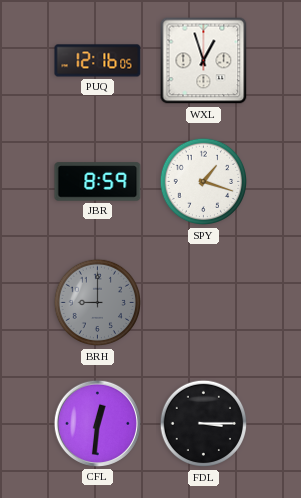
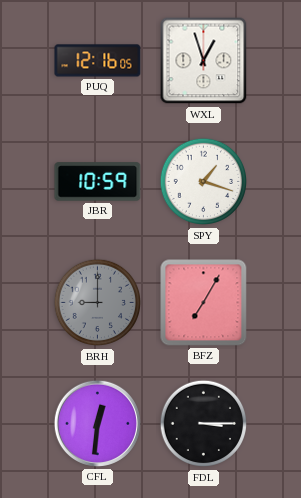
JBR: 8:59 -> 10:59
BFZ: none -> 7:05
